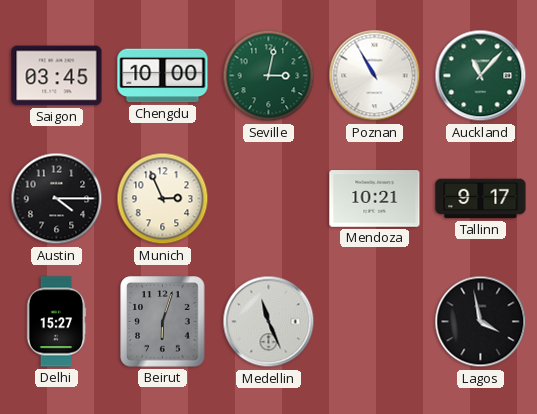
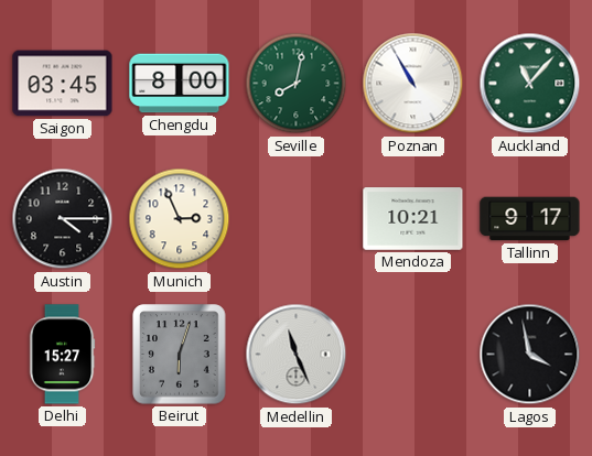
Chengdu: 10:00 -> 8:00
Seville: 3:02 -> 8:02
